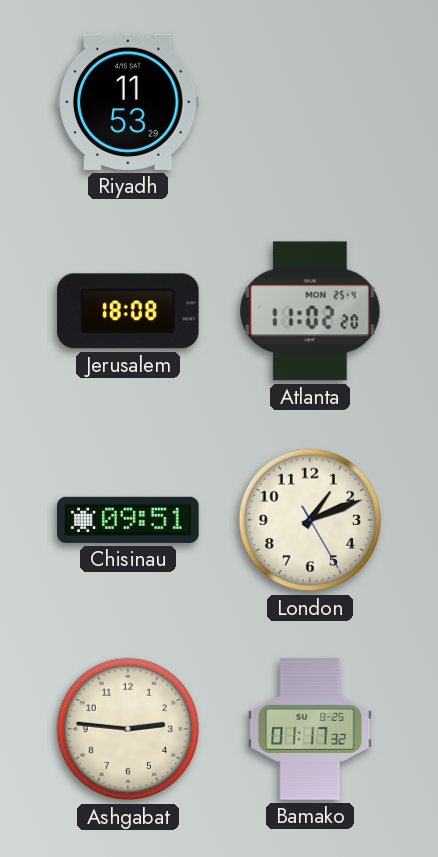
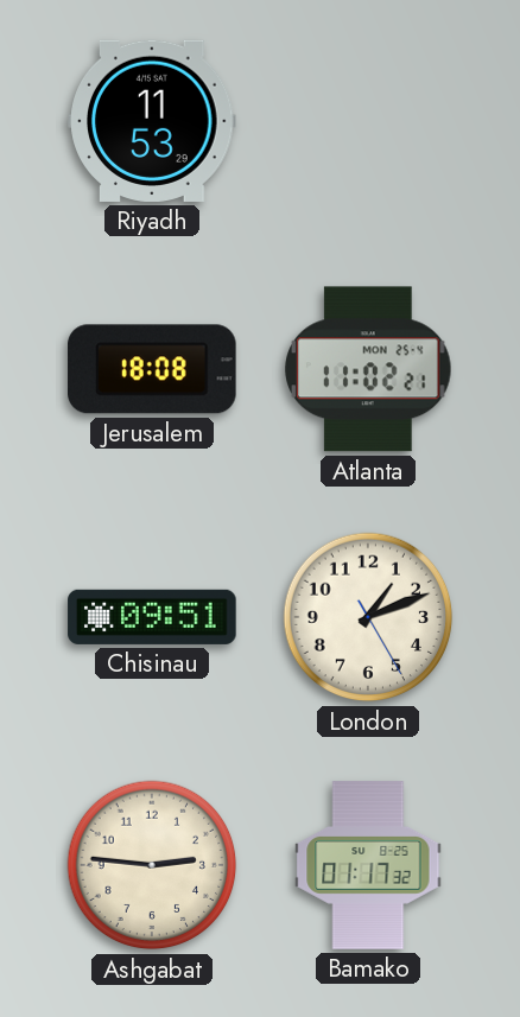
Atlanta: 11:02:20 -> 11:02:21
